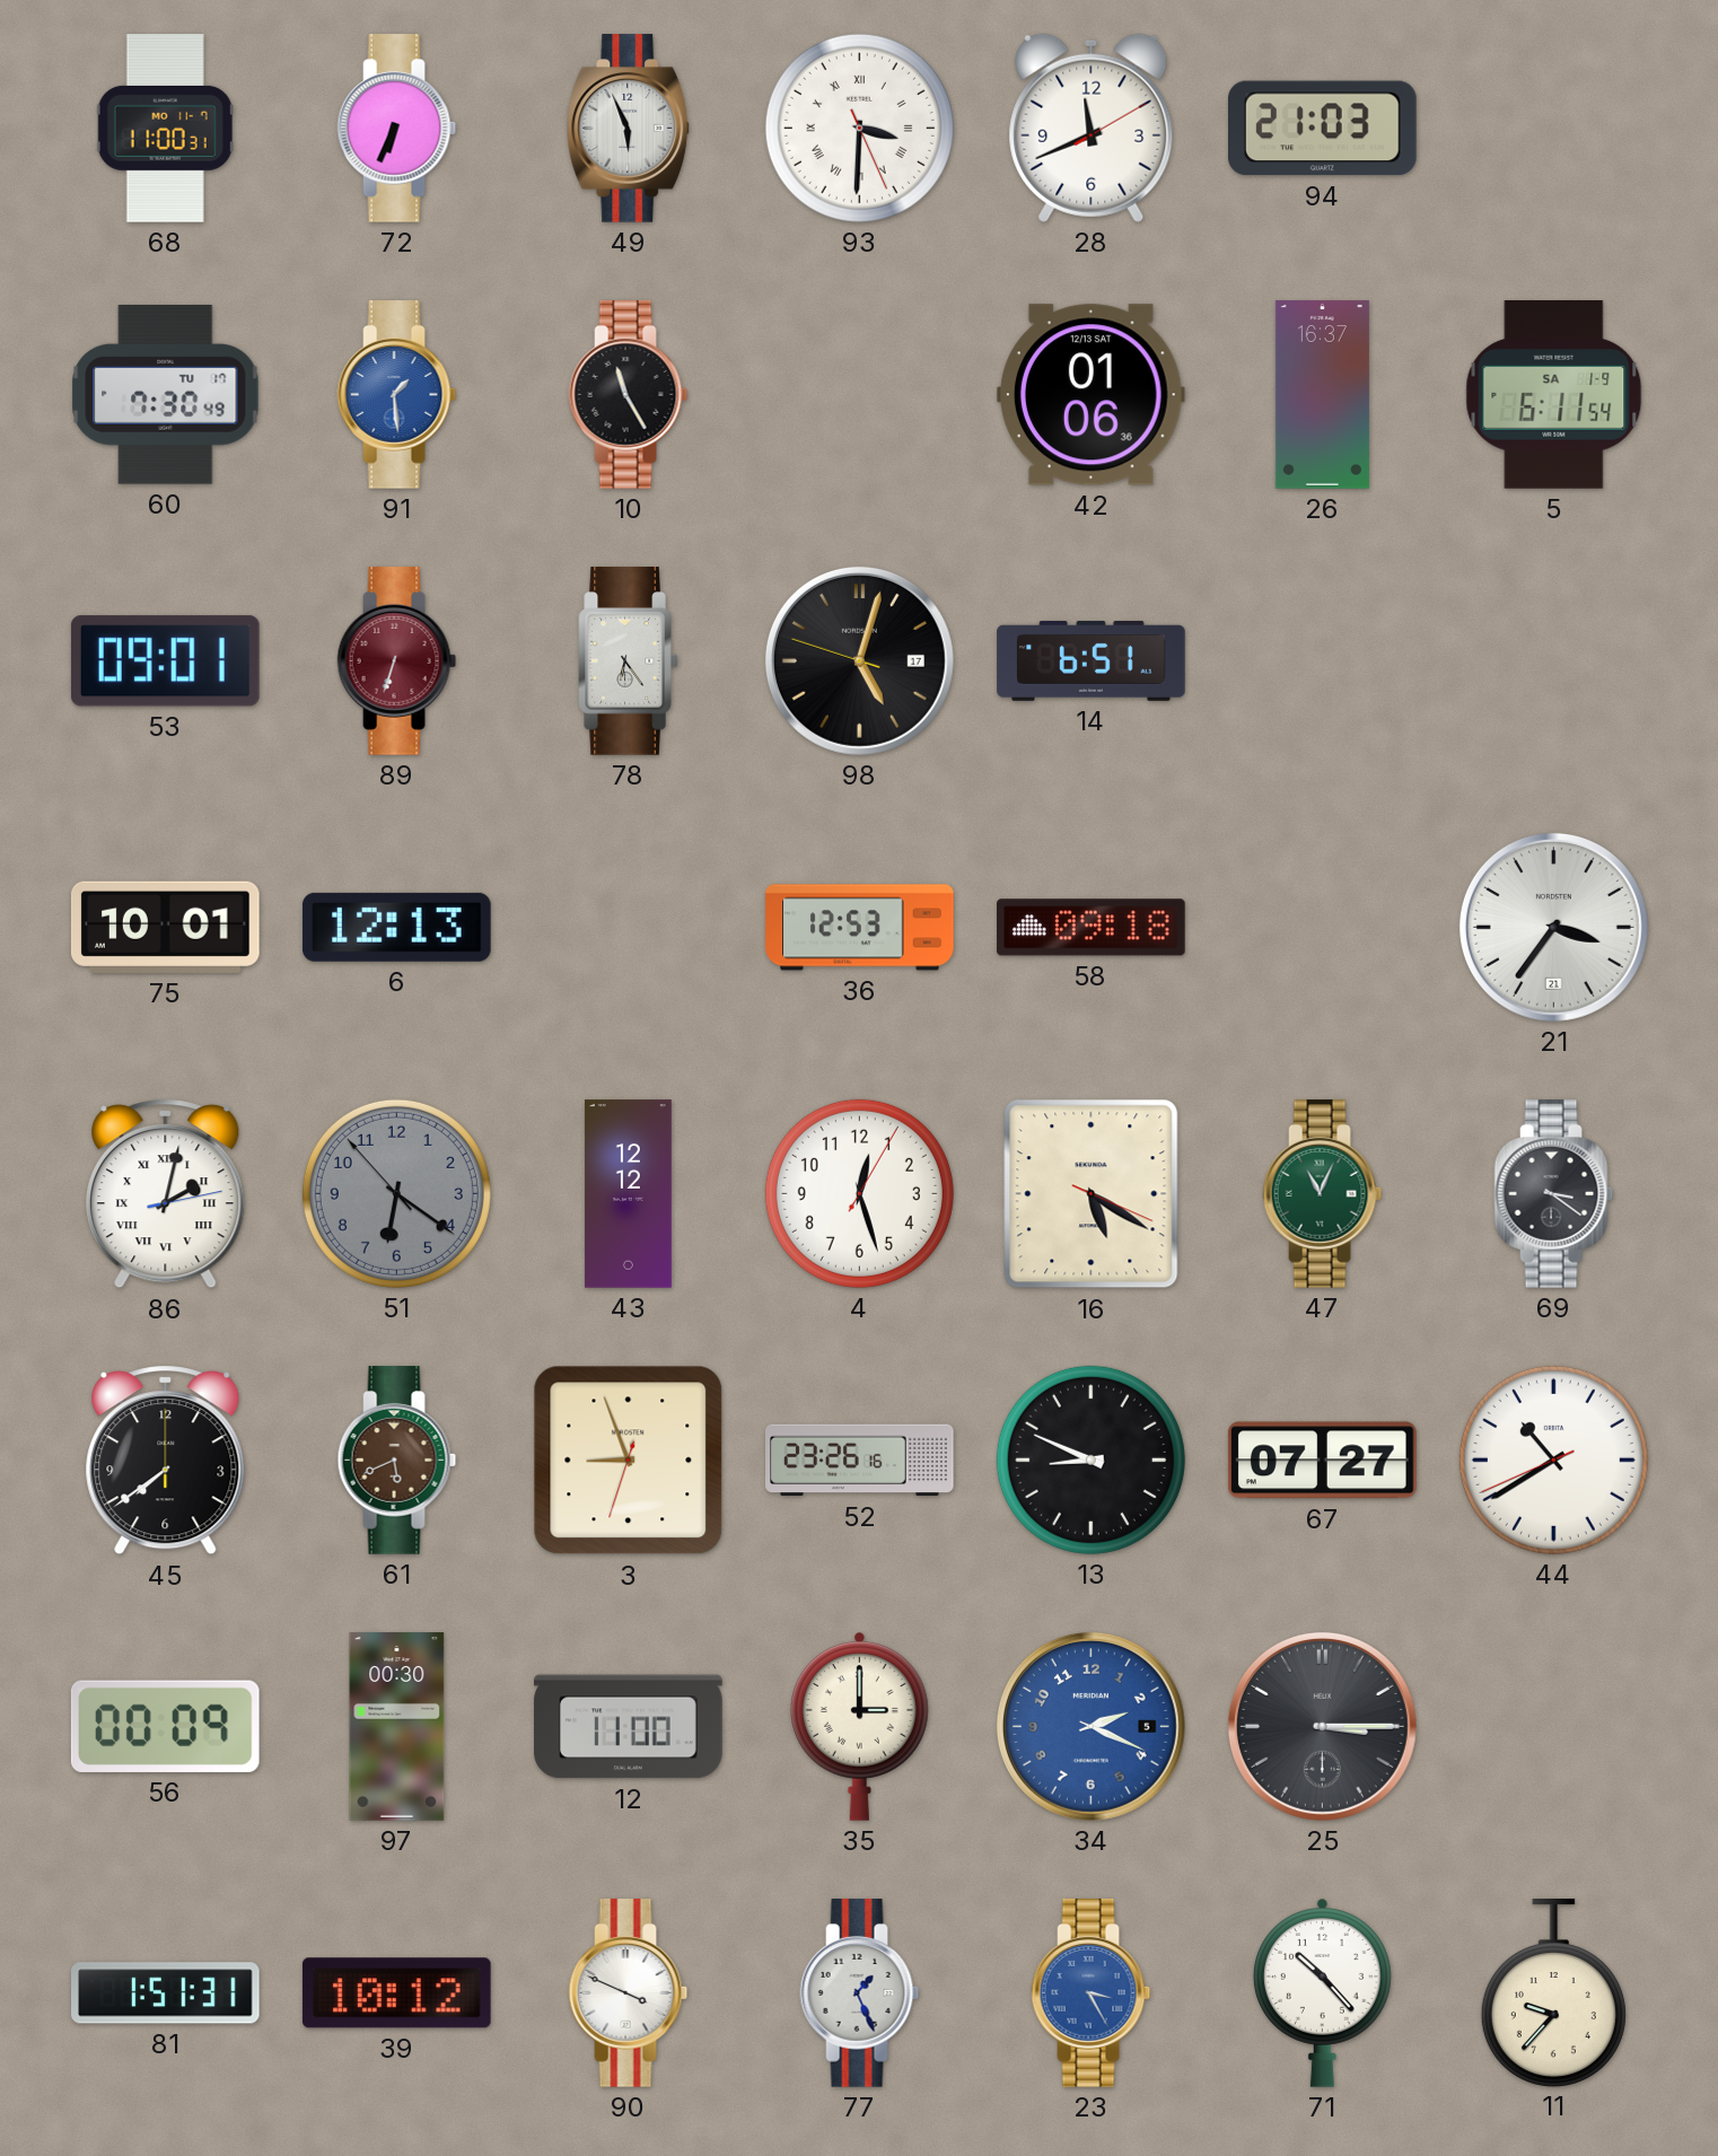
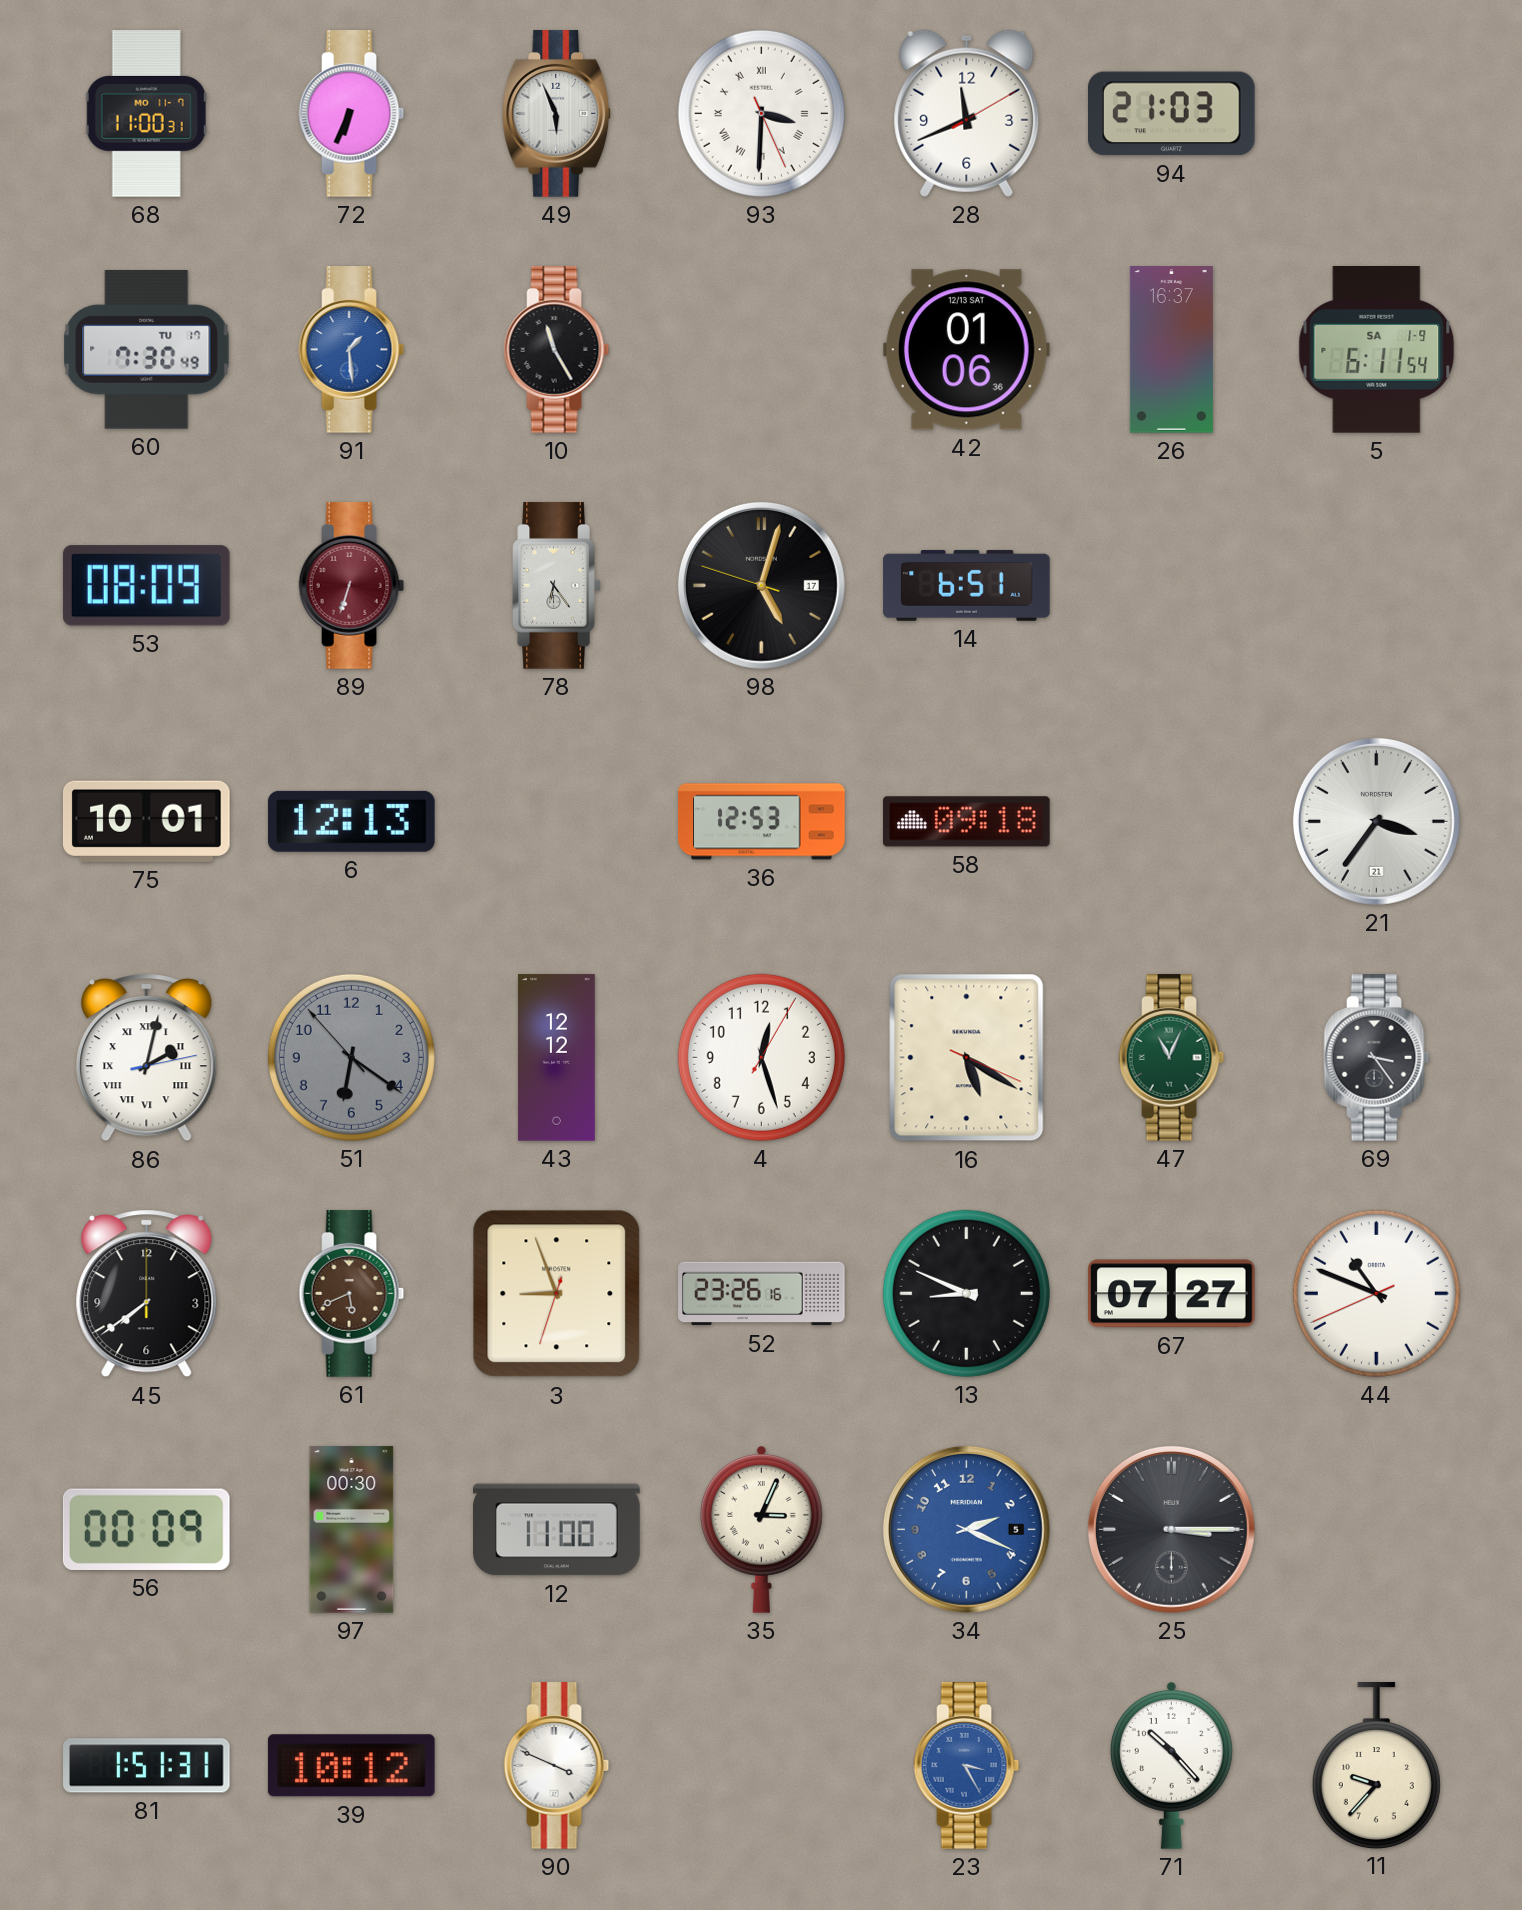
53: 09:01 -> 08:09
69: 3:21 -> 3:24
44: 10:39 -> 10:48
35: 3:00 -> 3:04
77: 1:26 -> none
